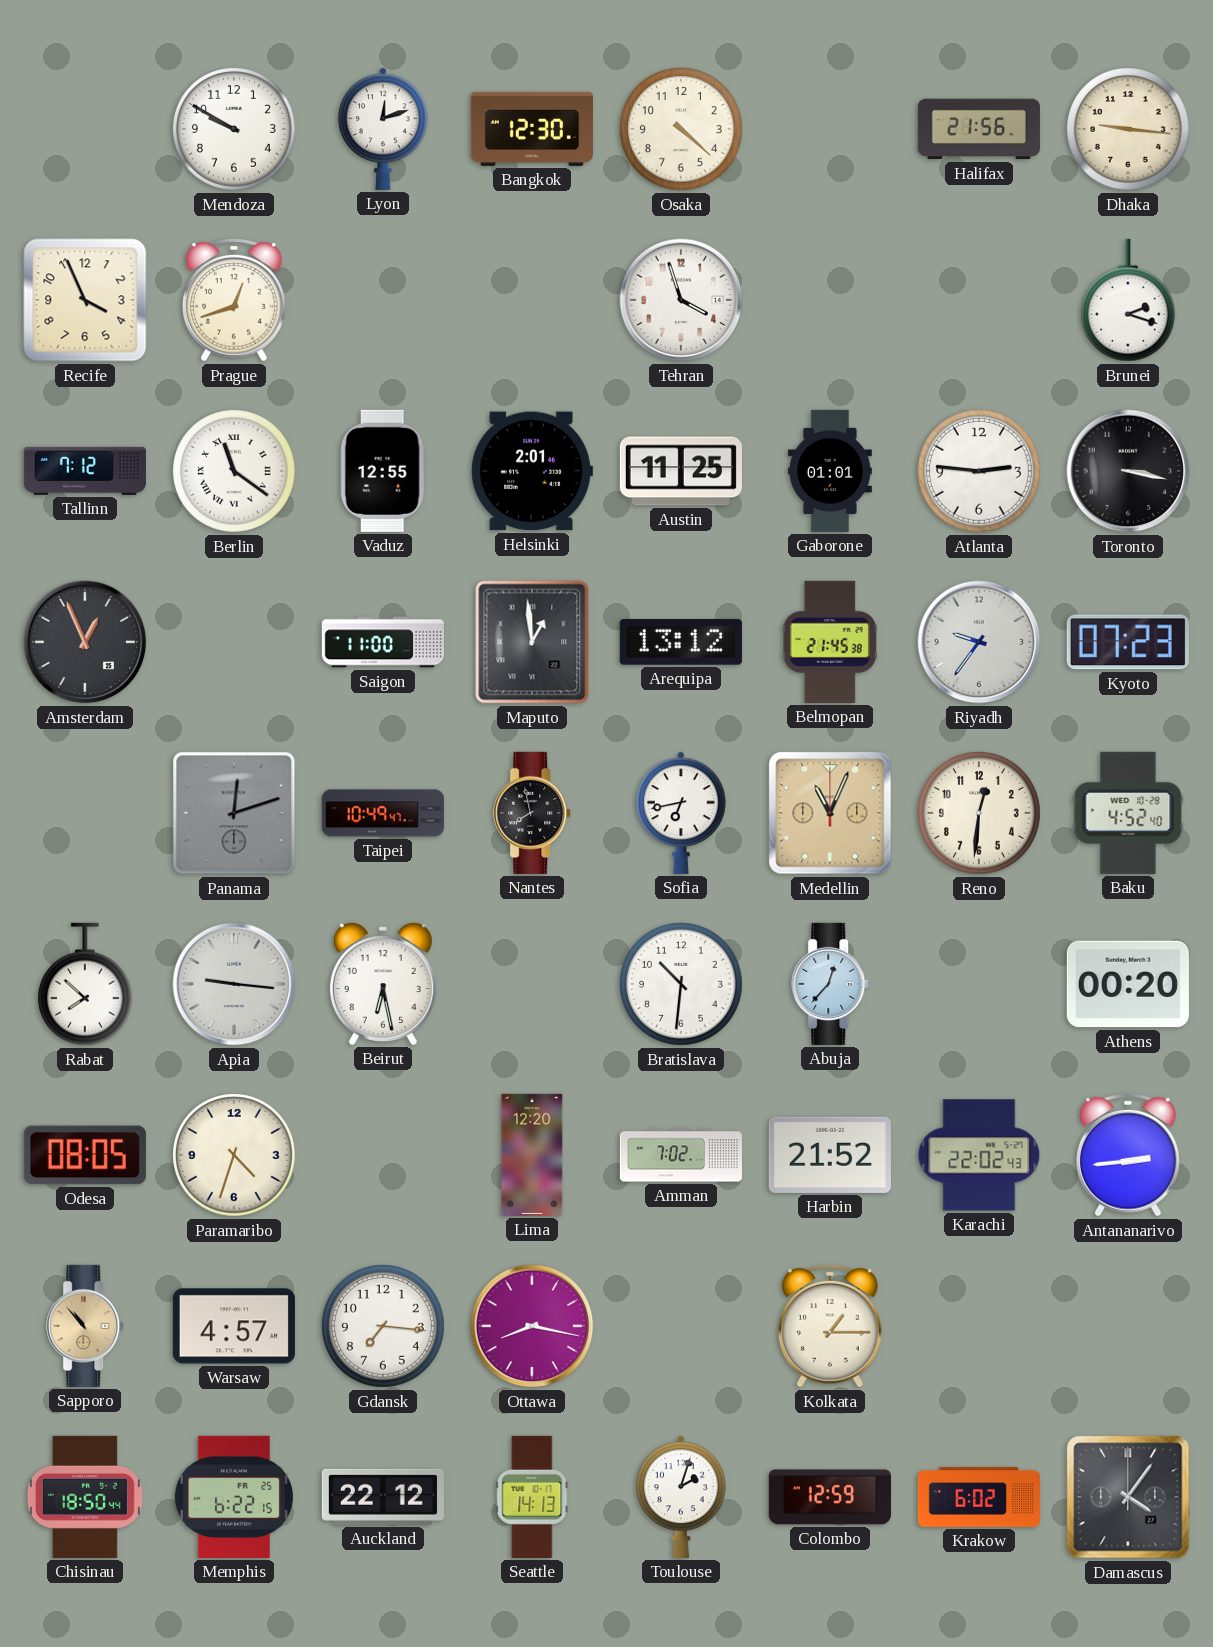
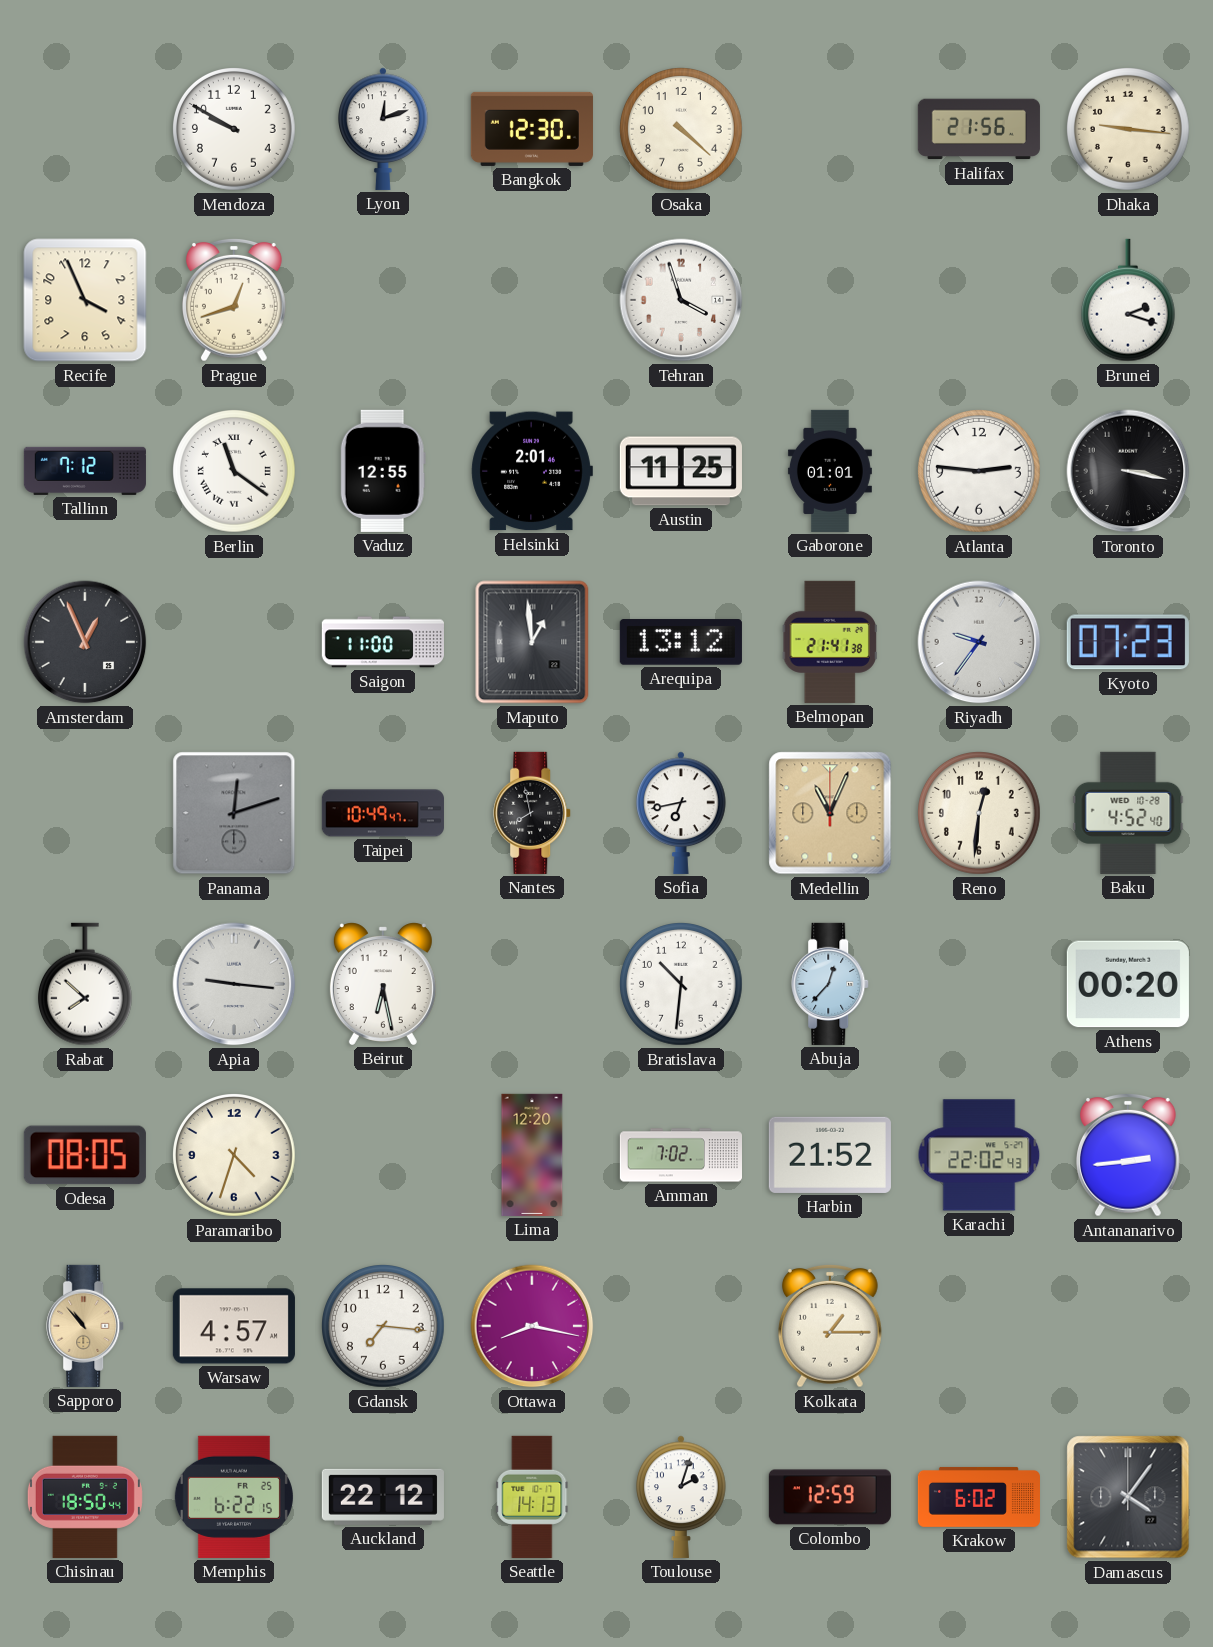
Belmopan: 21:45 -> 21:41
